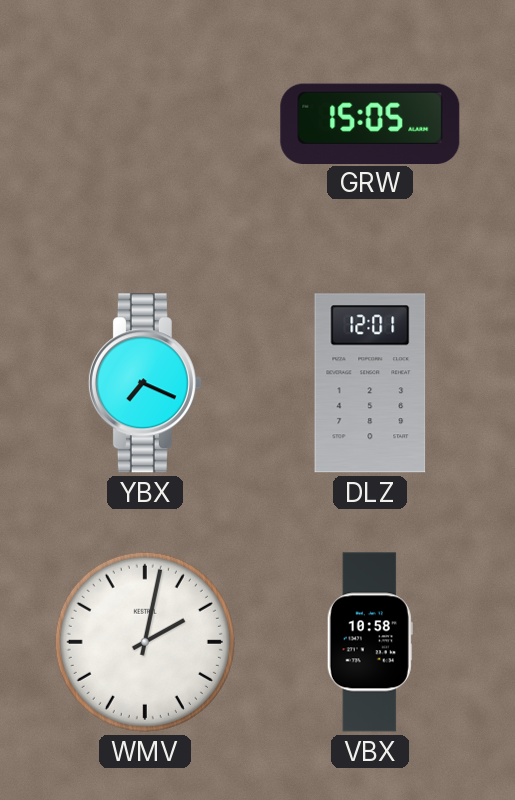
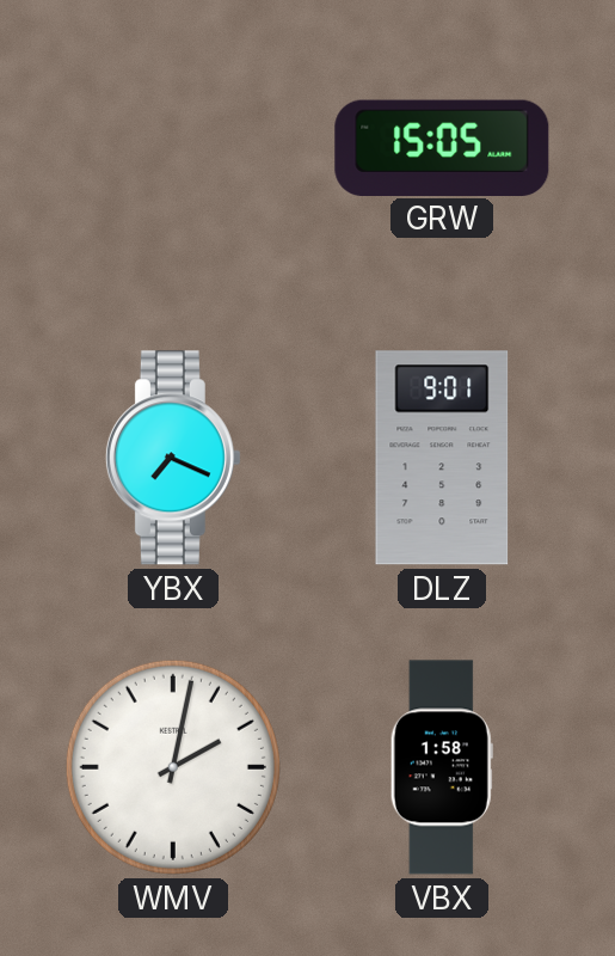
DLZ: 12:01 -> 9:01
VBX: 10:58 -> 1:58
